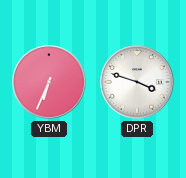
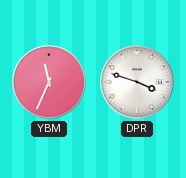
YBM: 6:34 -> 11:34
